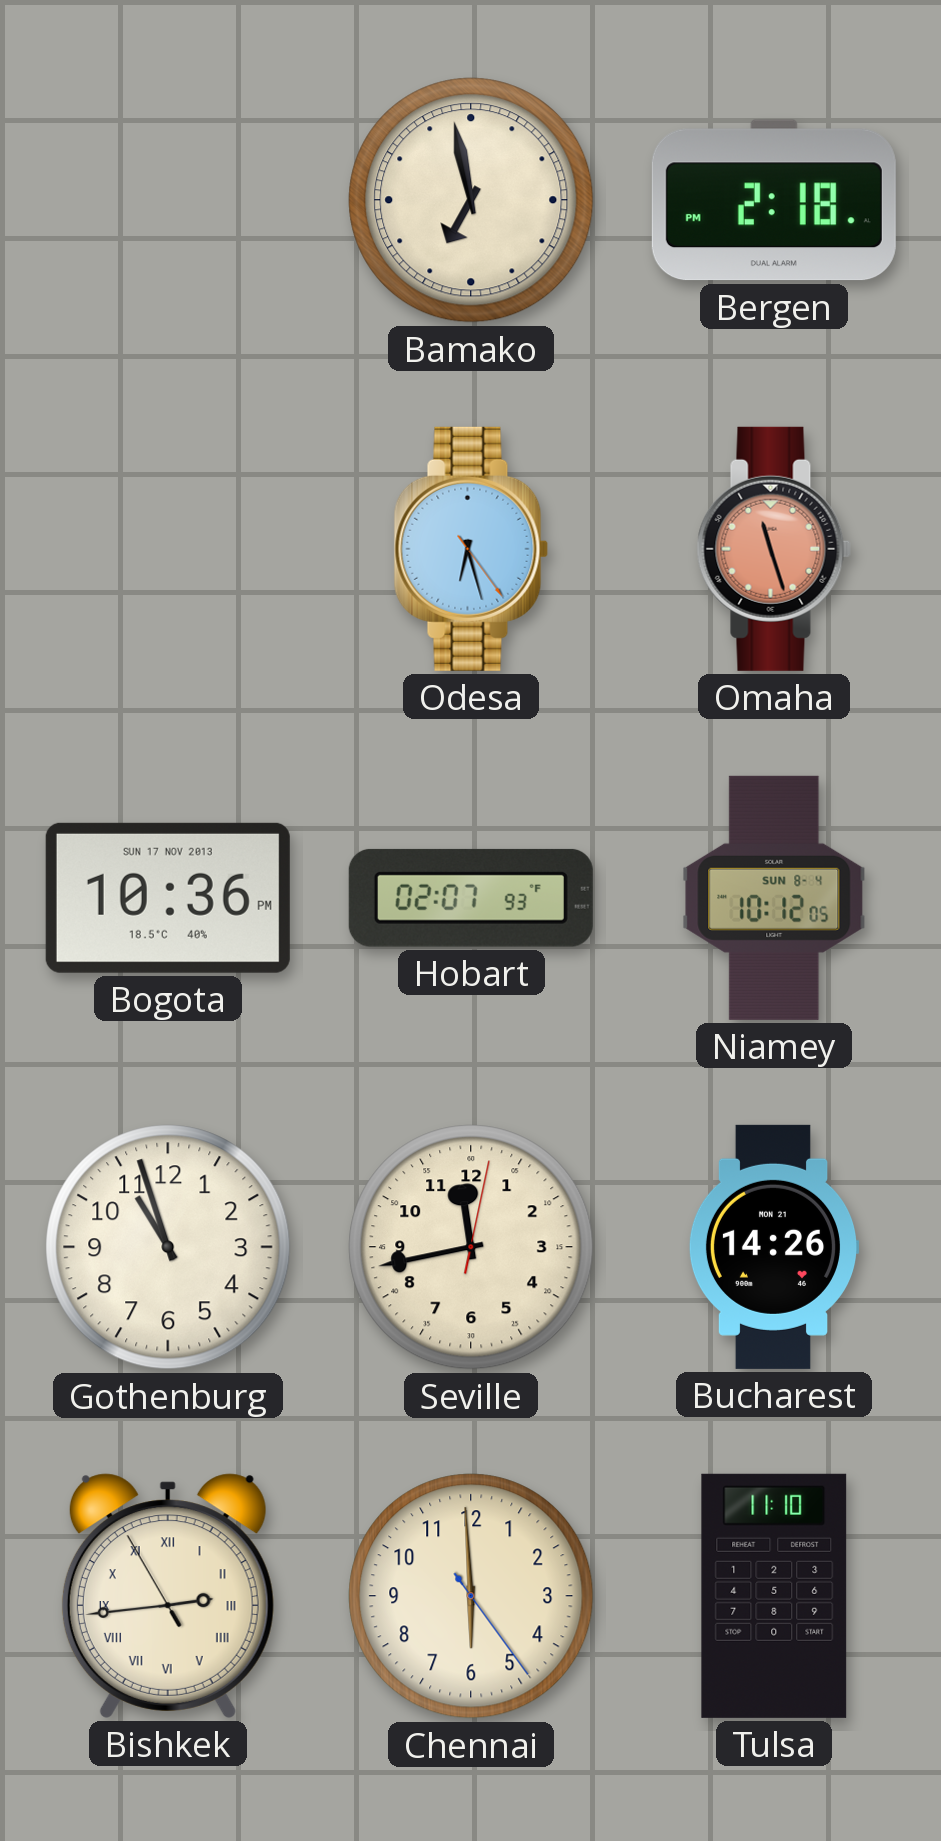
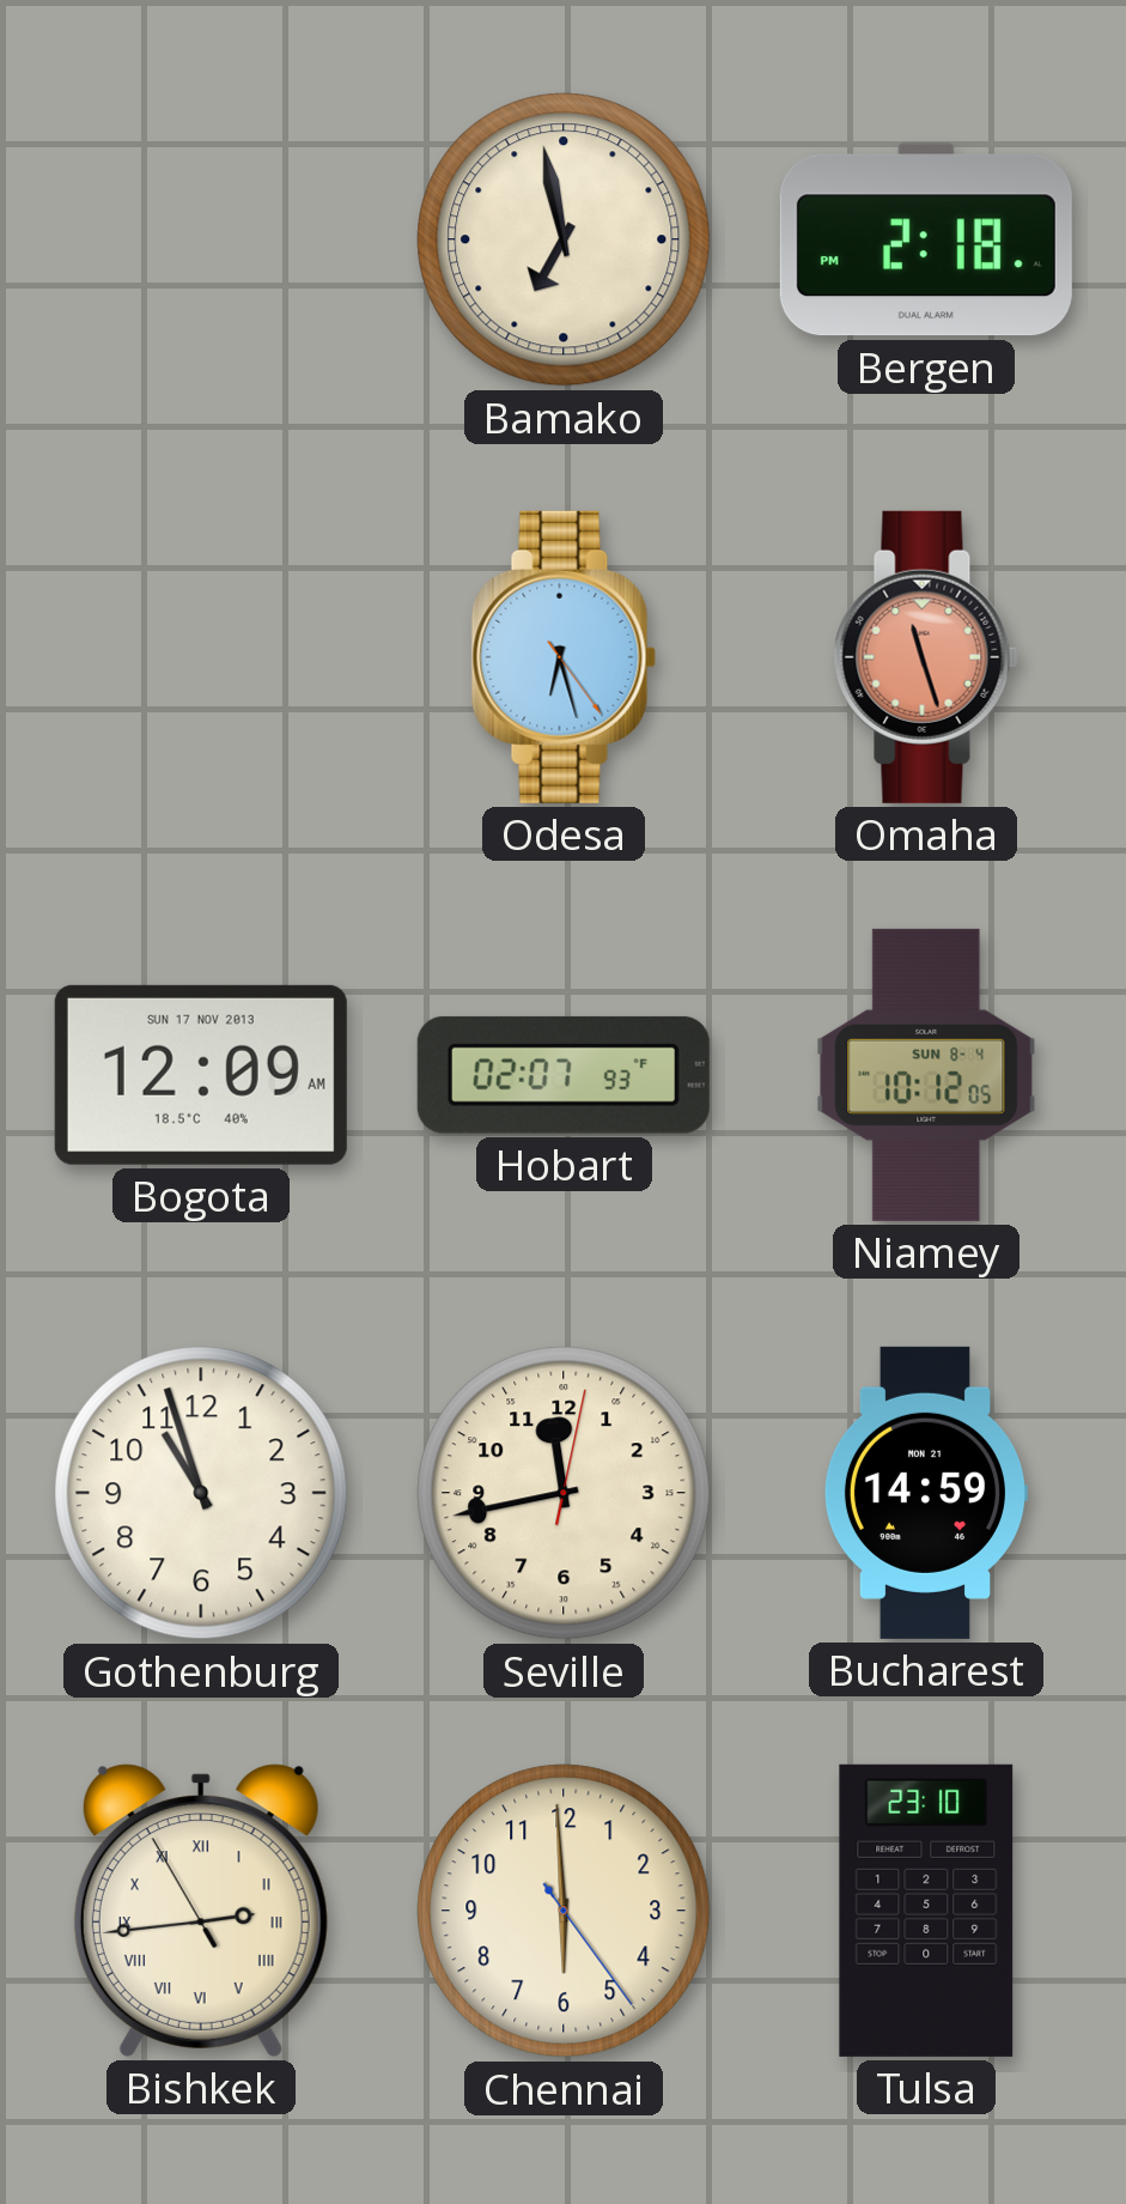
Bogota: 10:36 -> 12:09
Bucharest: 14:26 -> 14:59
Tulsa: 11:10 -> 23:10
